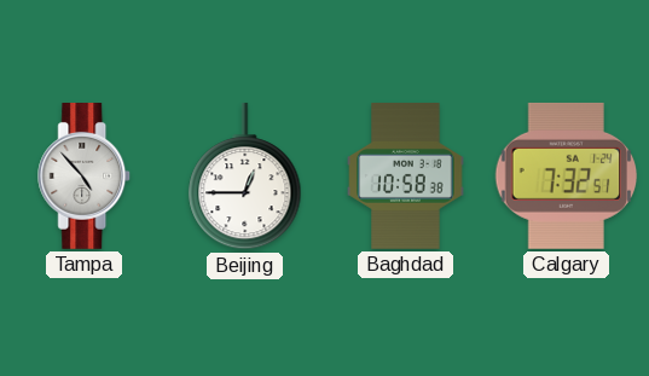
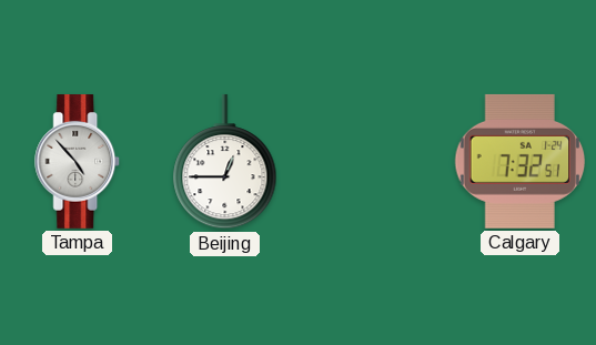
Baghdad: 10:58 -> none
